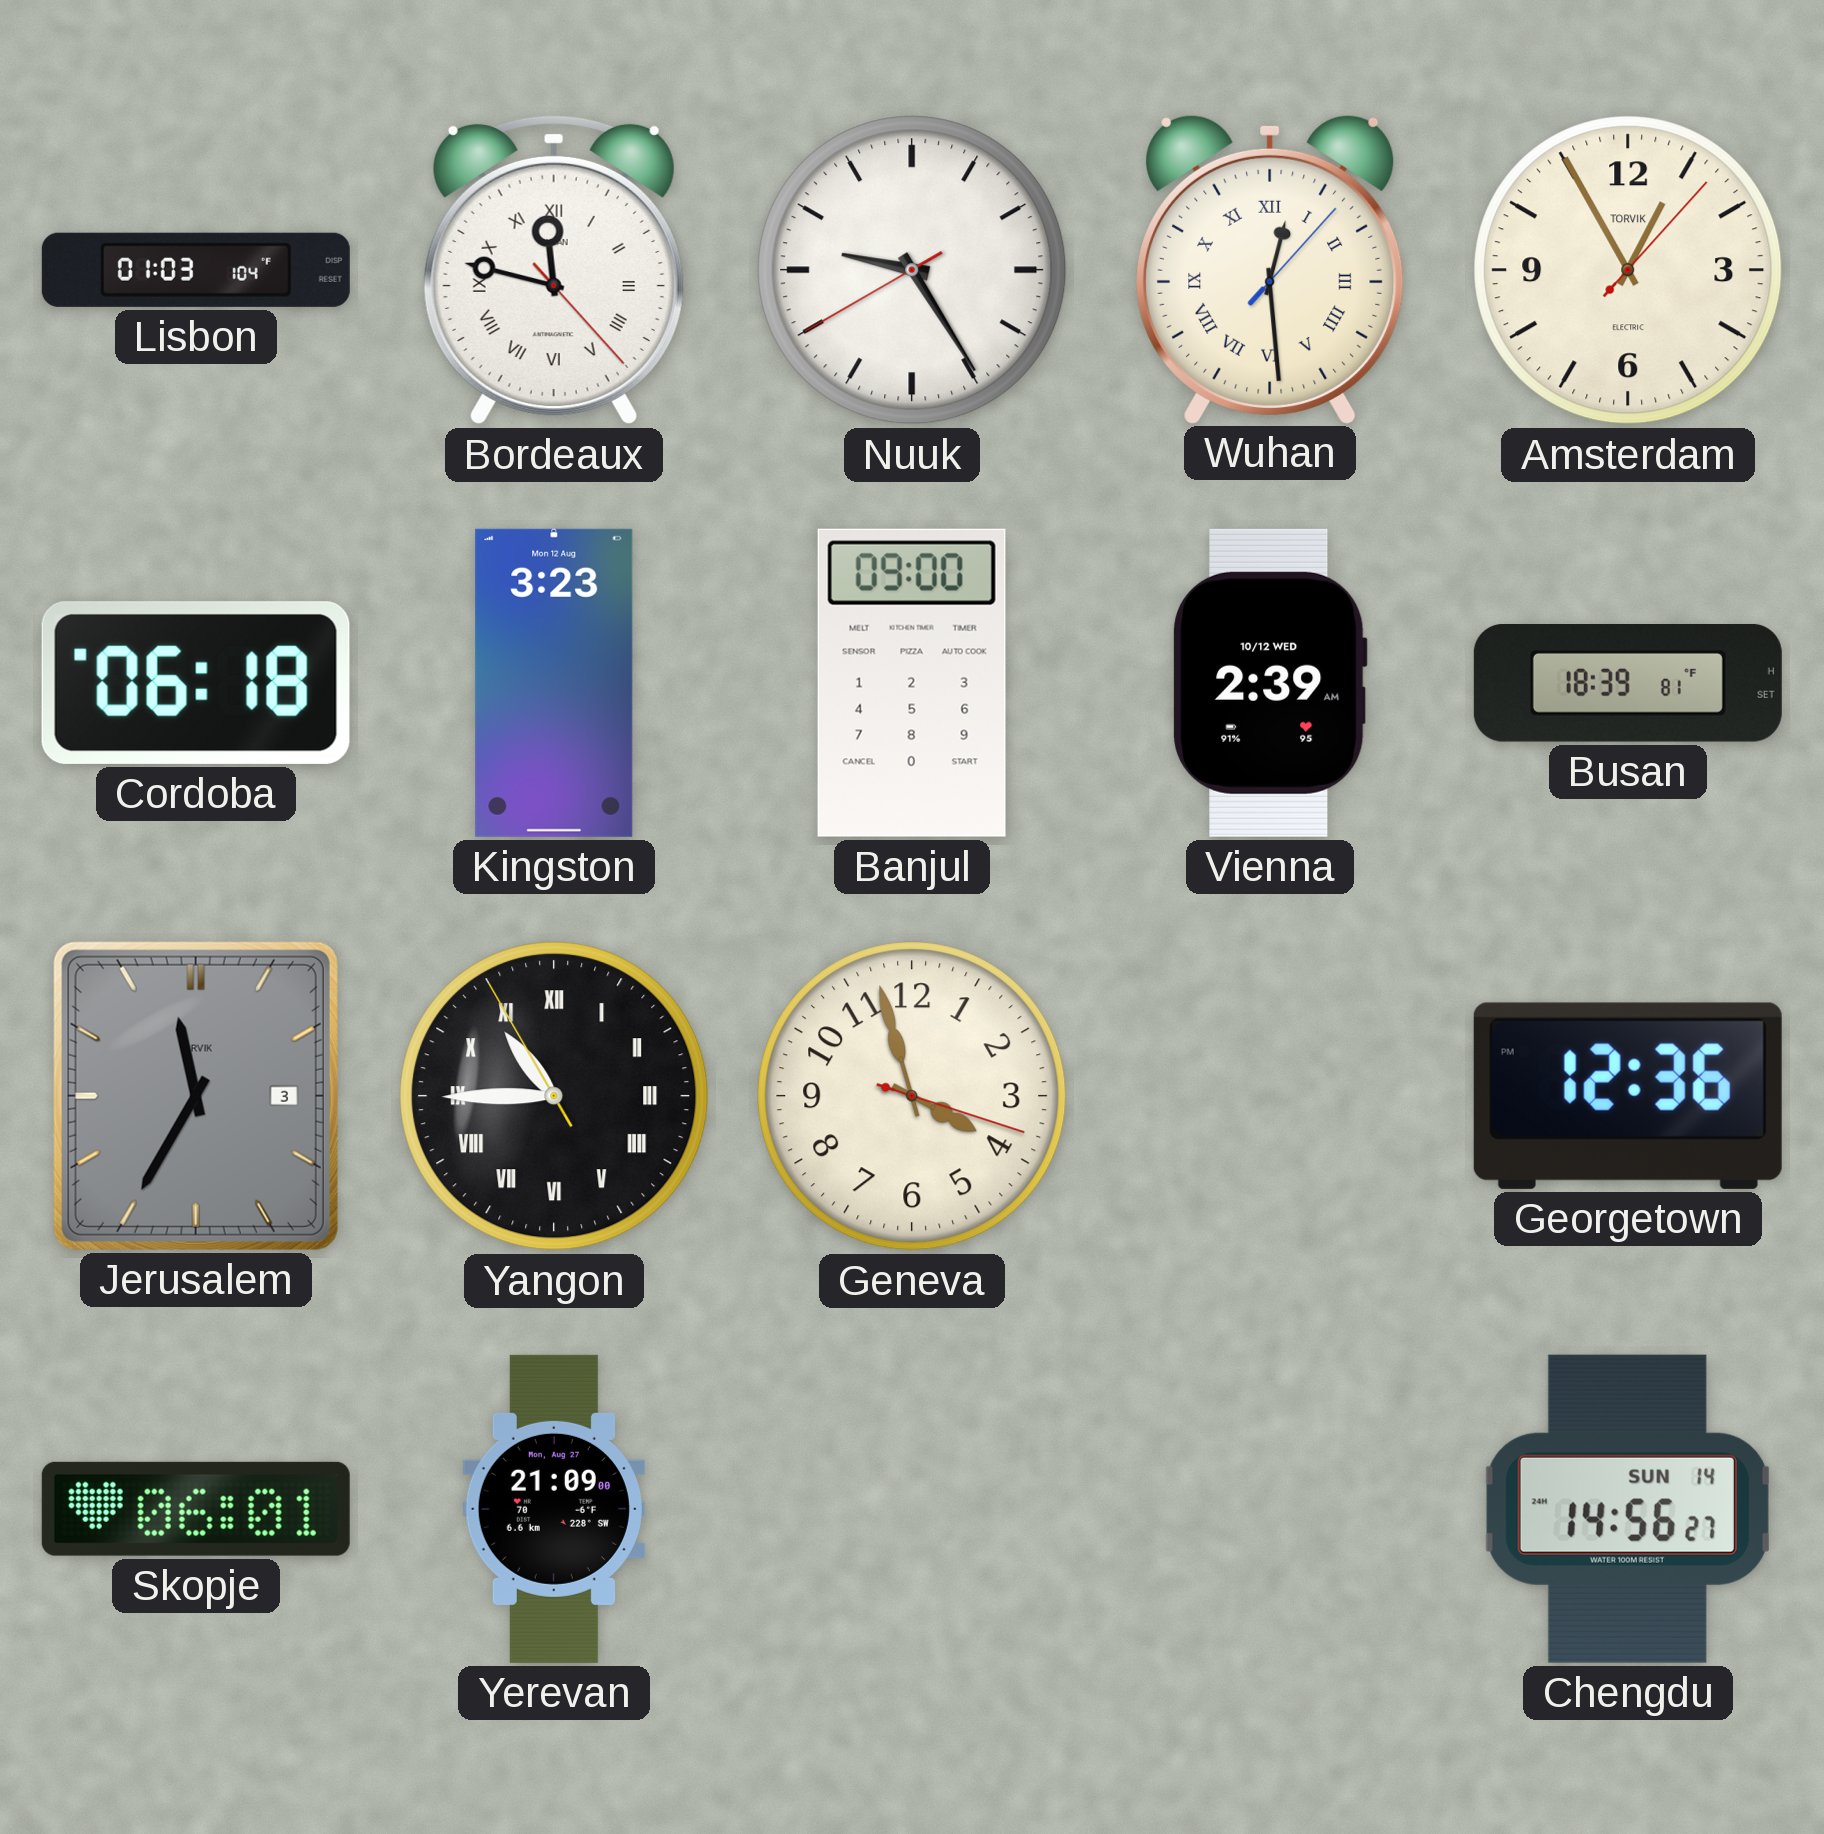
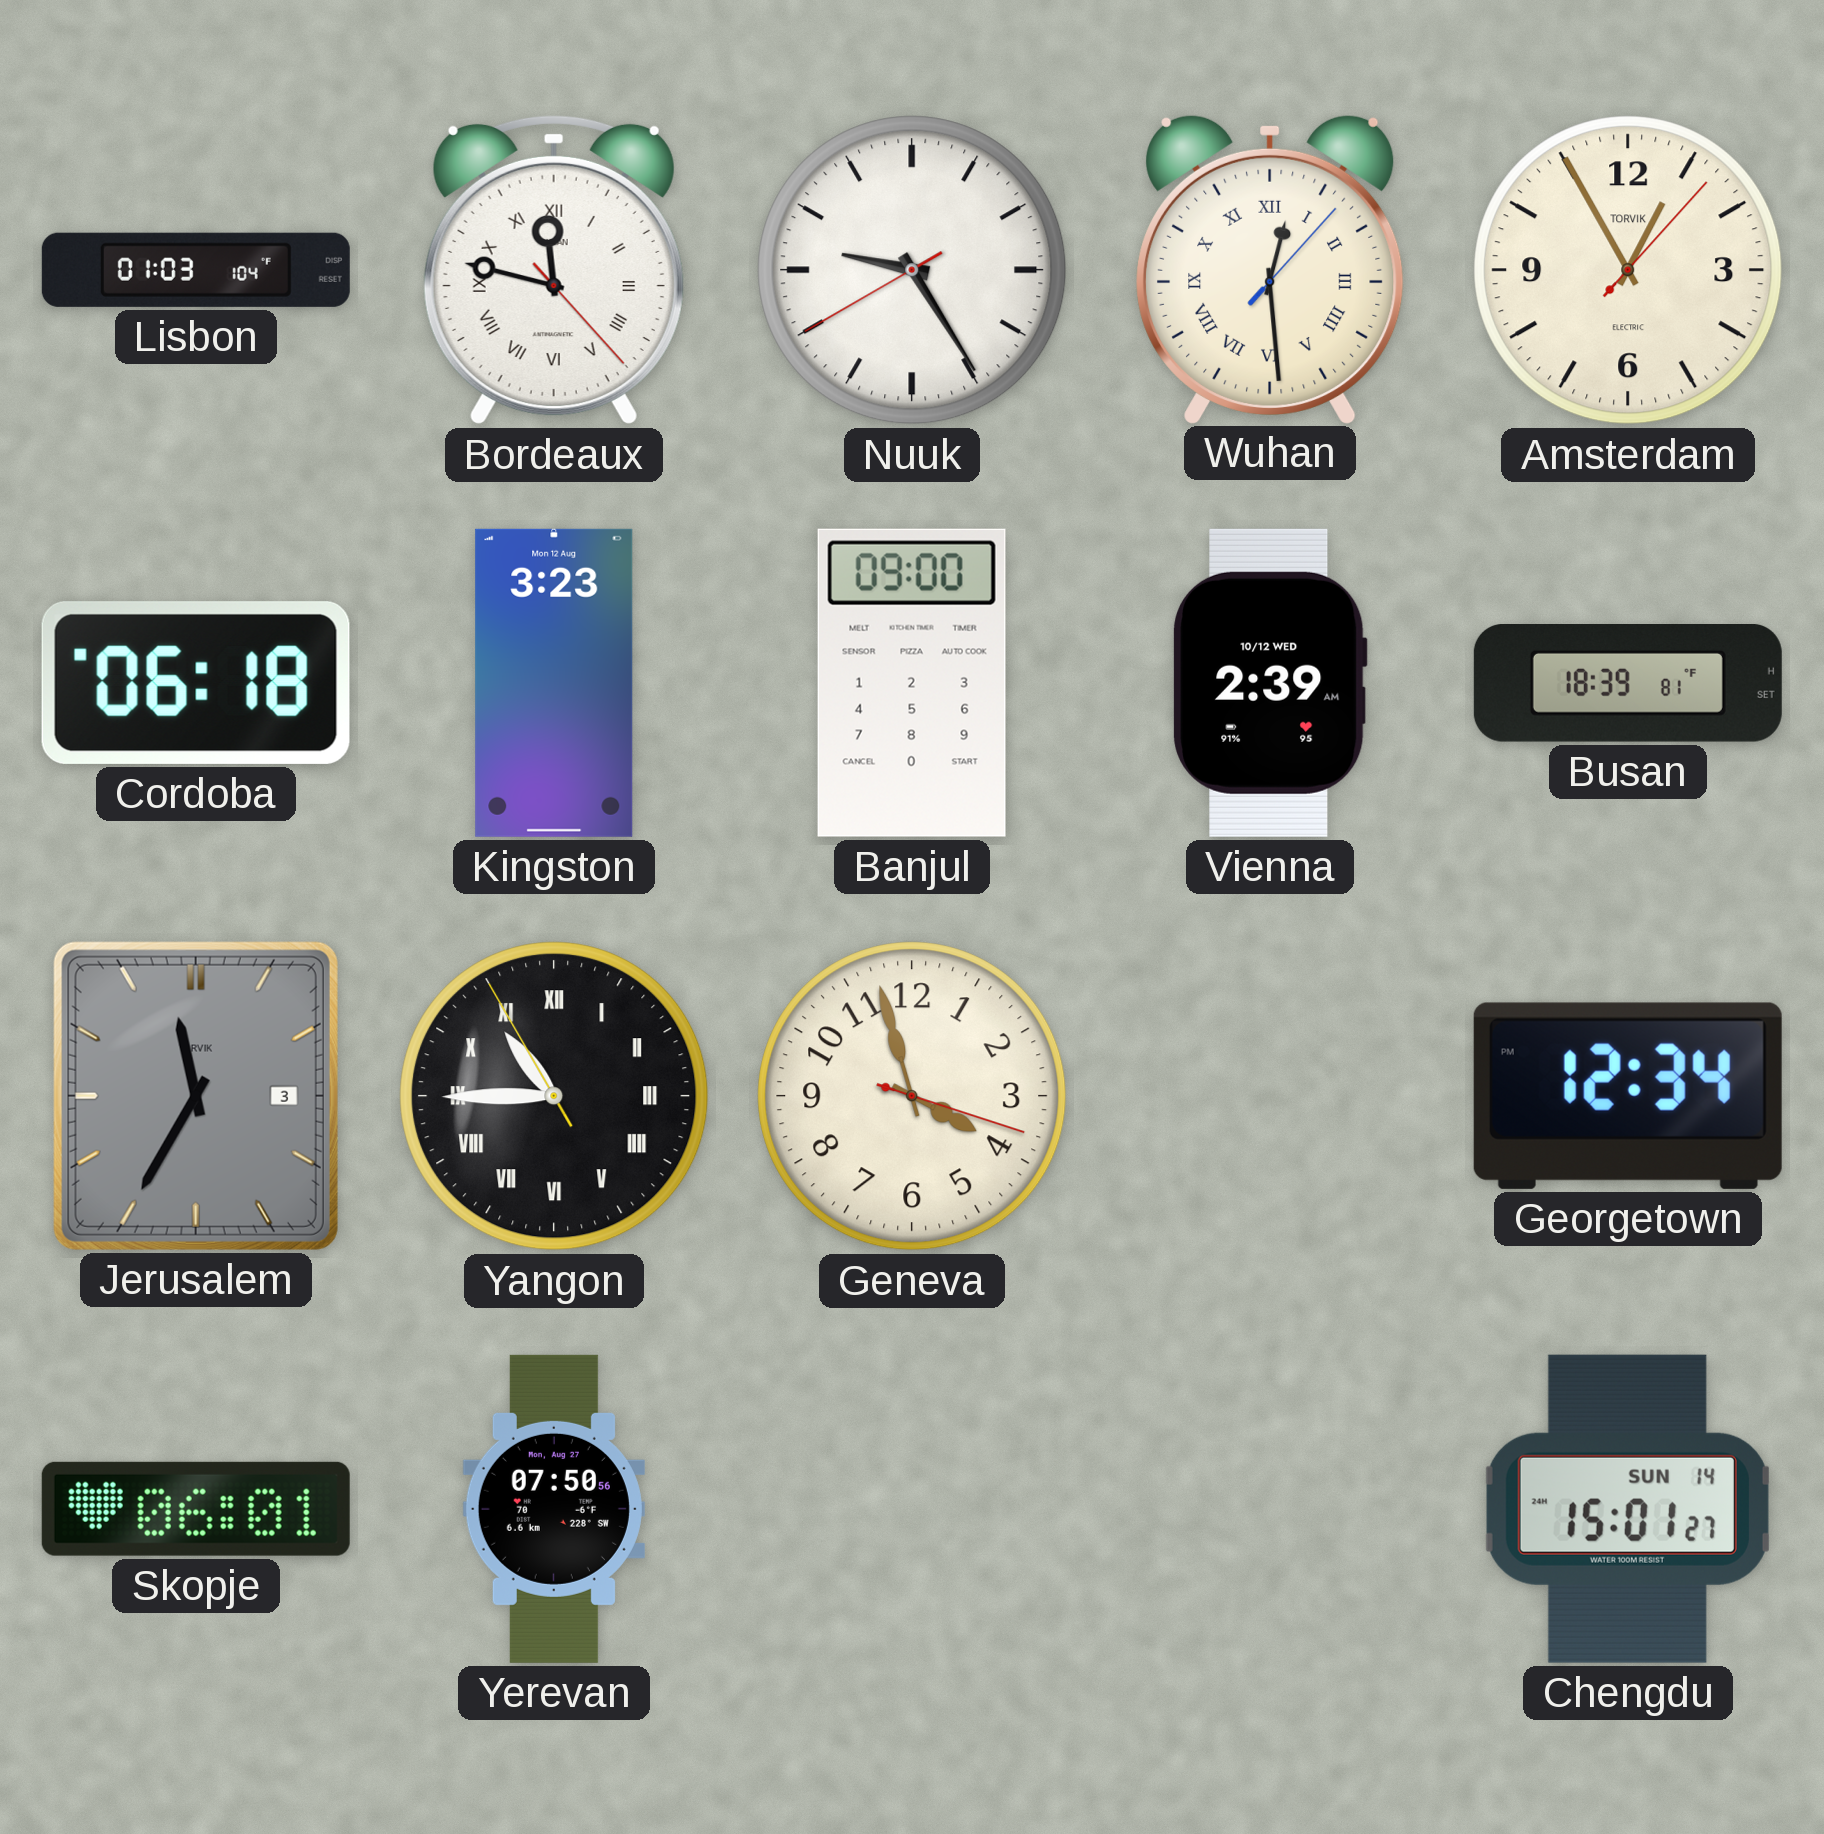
Georgetown: 12:36 -> 12:34
Yerevan: 21:09 -> 07:50
Chengdu: 14:56 -> 15:01
